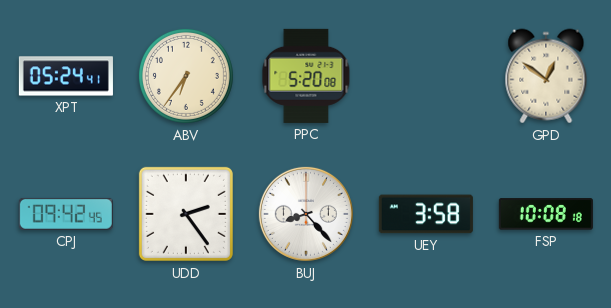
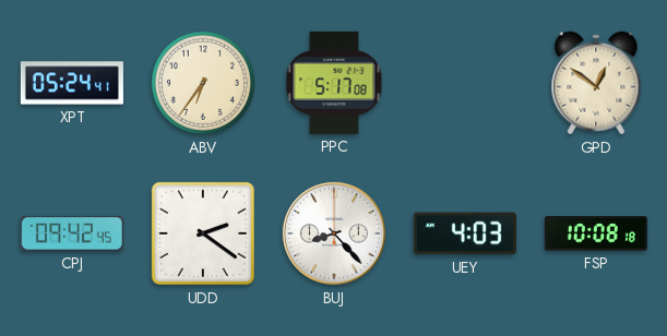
PPC: 5:20 -> 5:17
UDD: 2:24 -> 2:21
UEY: 3:58 -> 4:03
